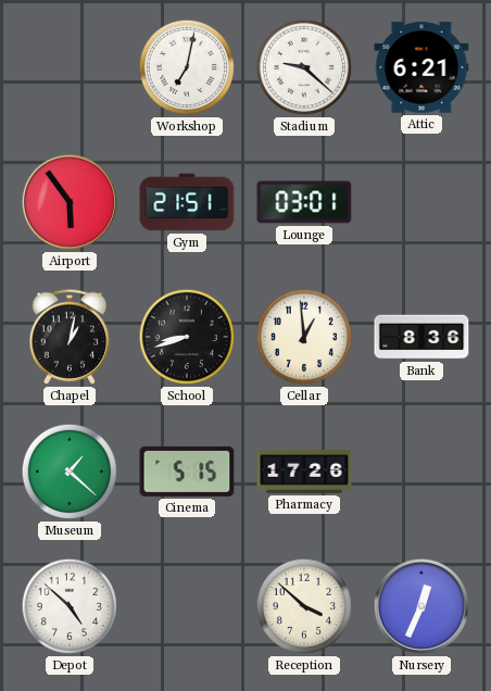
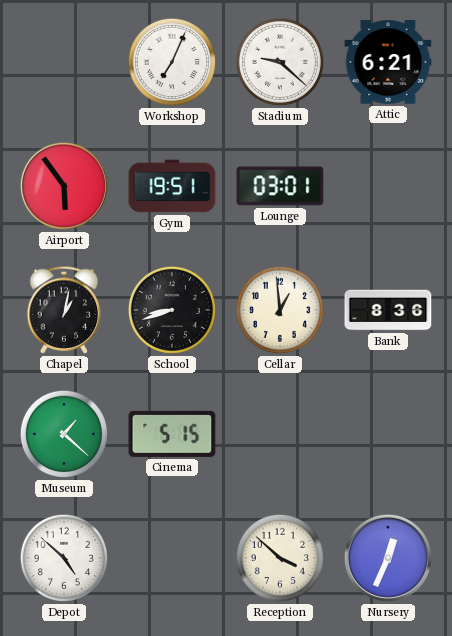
Workshop: 7:02 -> 7:04
Gym: 21:51 -> 19:51
Pharmacy: 17:26 -> none
